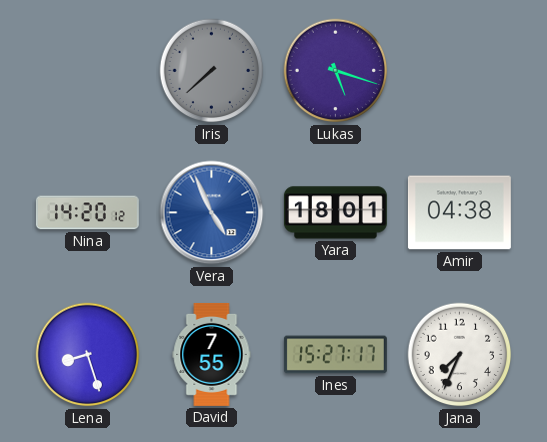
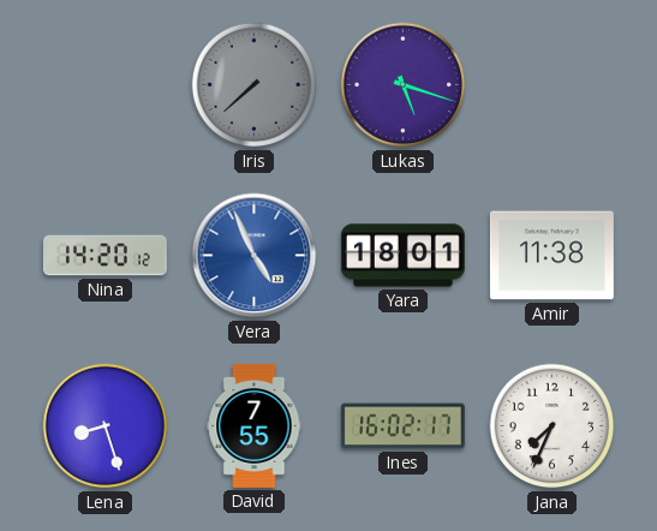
Amir: 04:38 -> 11:38
Ines: 15:27 -> 16:02
